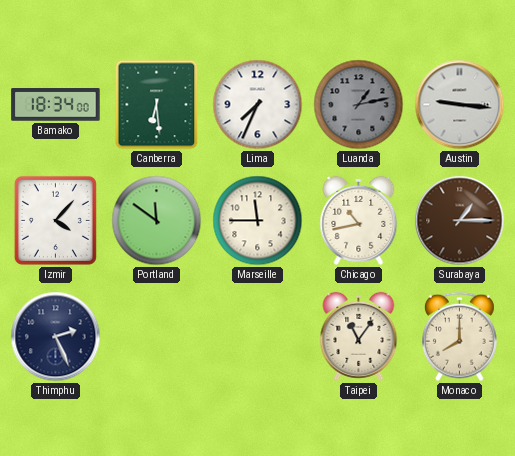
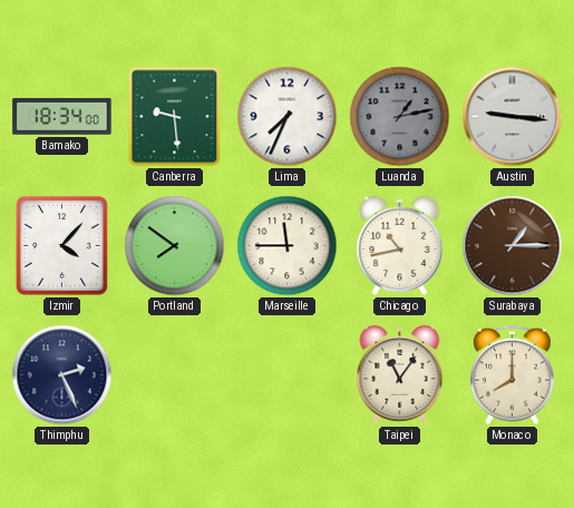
Canberra: 6:29 -> 9:29
Portland: 11:51 -> 7:51
